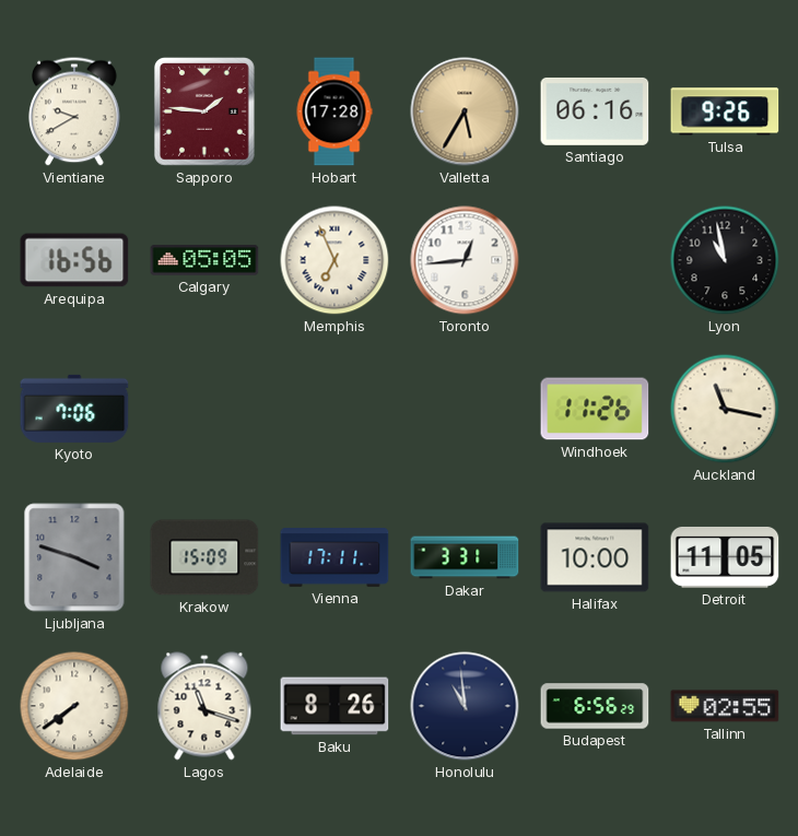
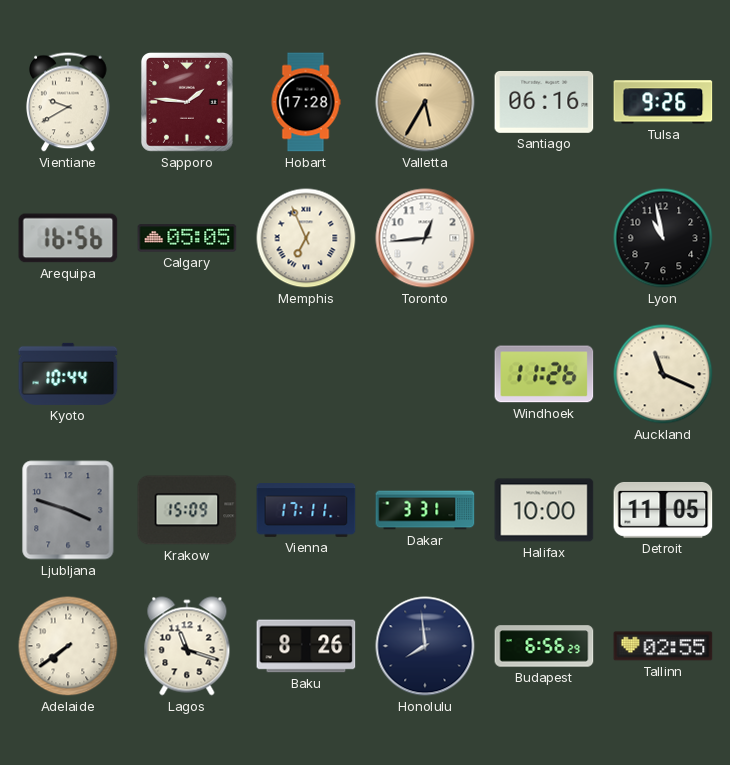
Kyoto: 7:06 -> 10:44
Auckland: 11:17 -> 11:19
Honolulu: 10:59 -> 7:59
